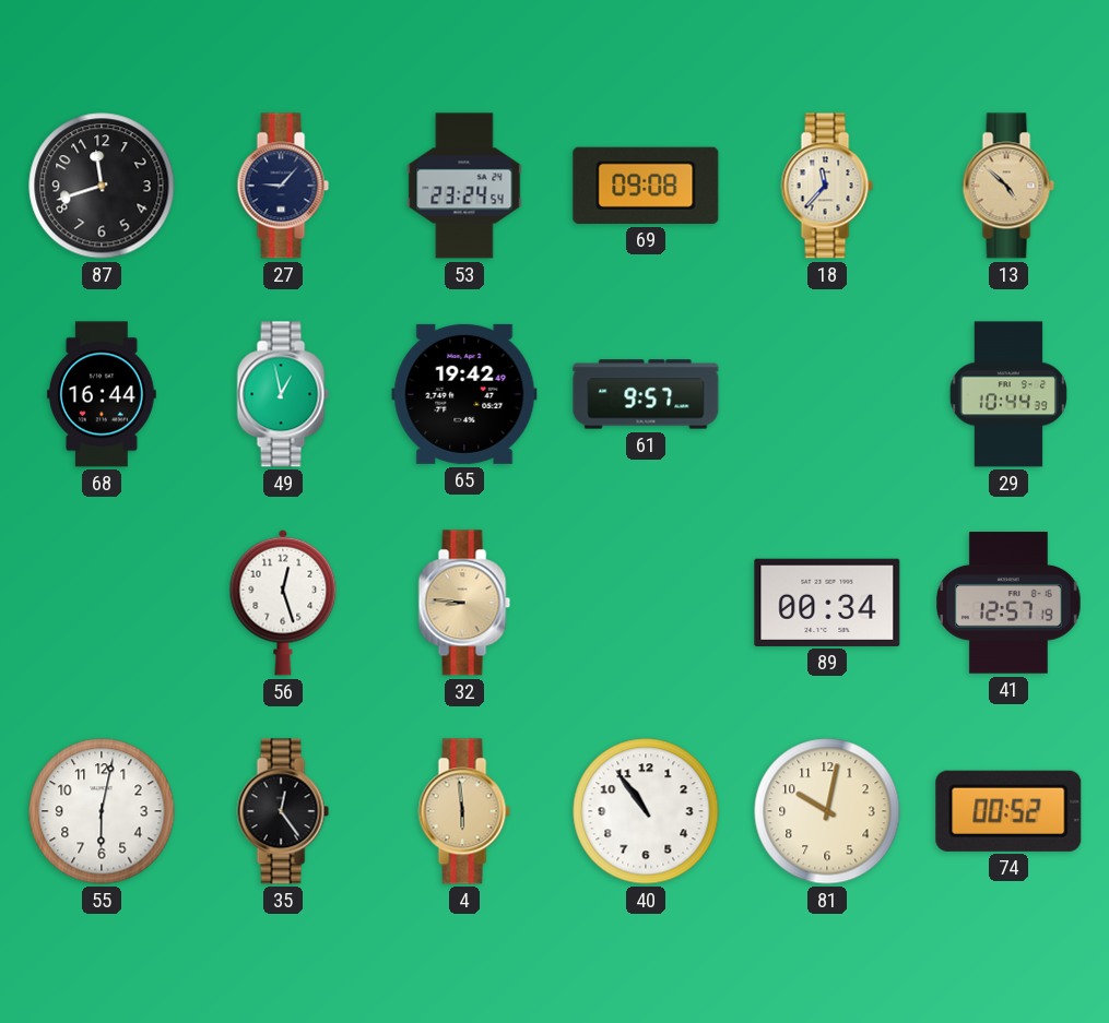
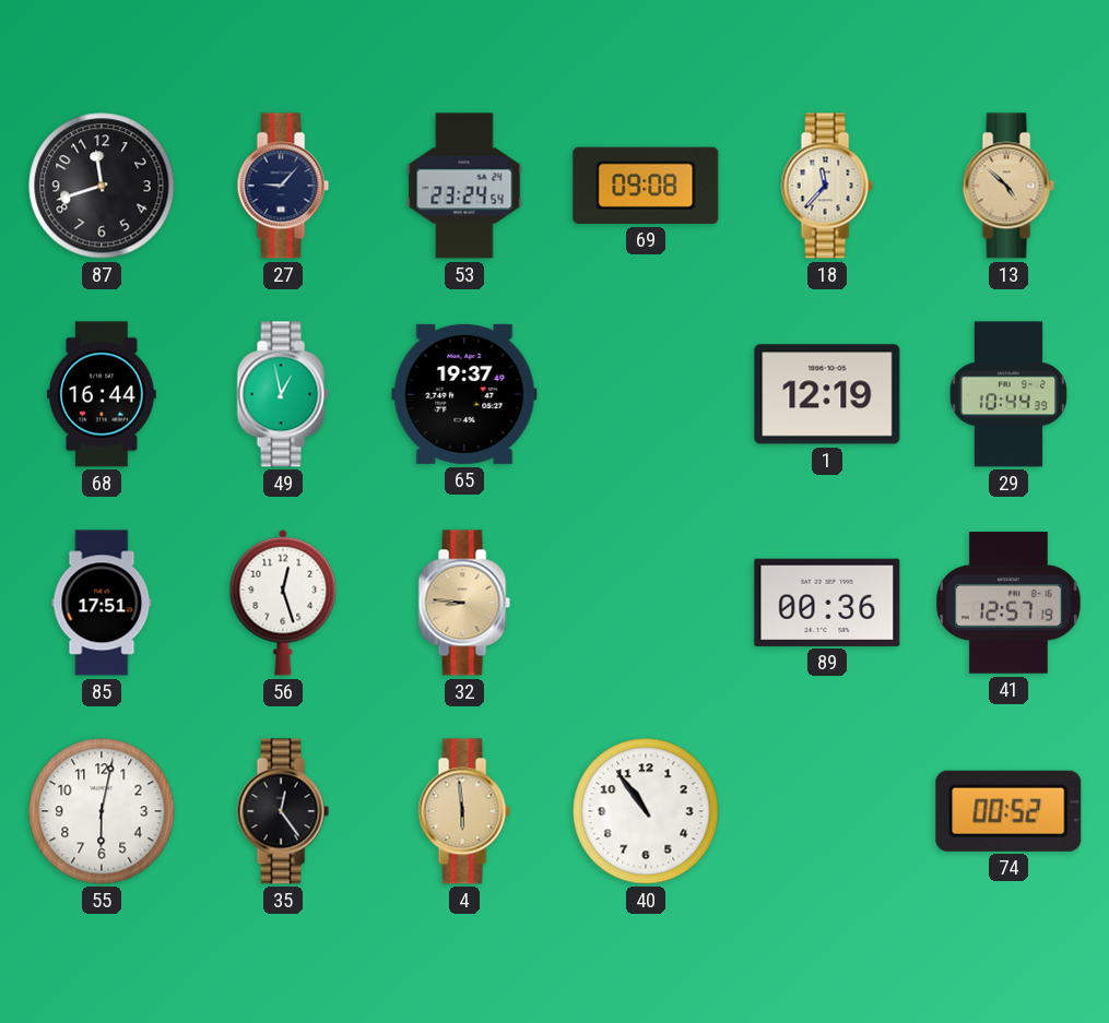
65: 19:42 -> 19:37
61: 9:57 -> none
1: none -> 12:19
85: none -> 17:51
89: 00:34 -> 00:36
81: 10:02 -> none
